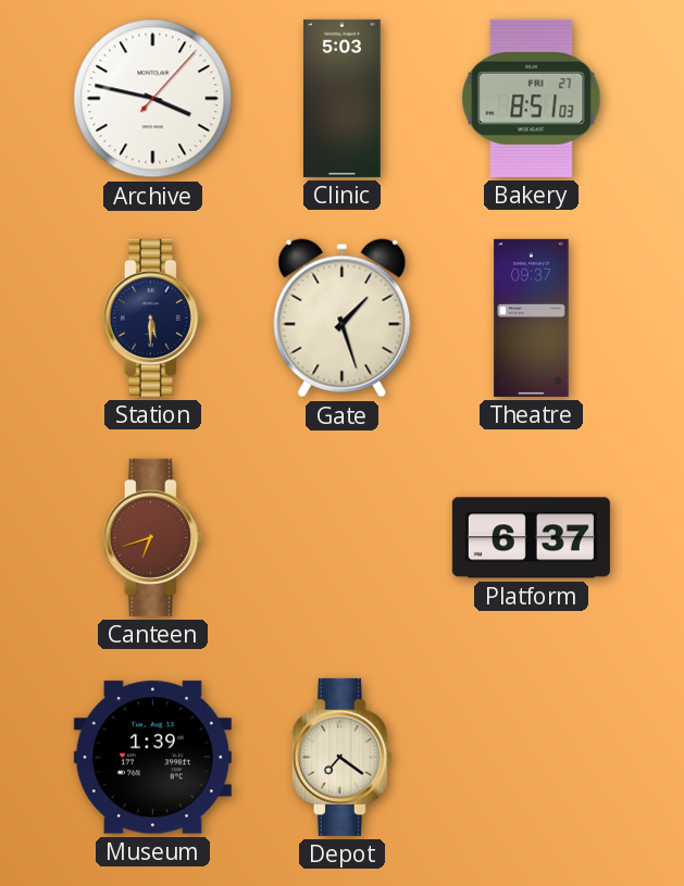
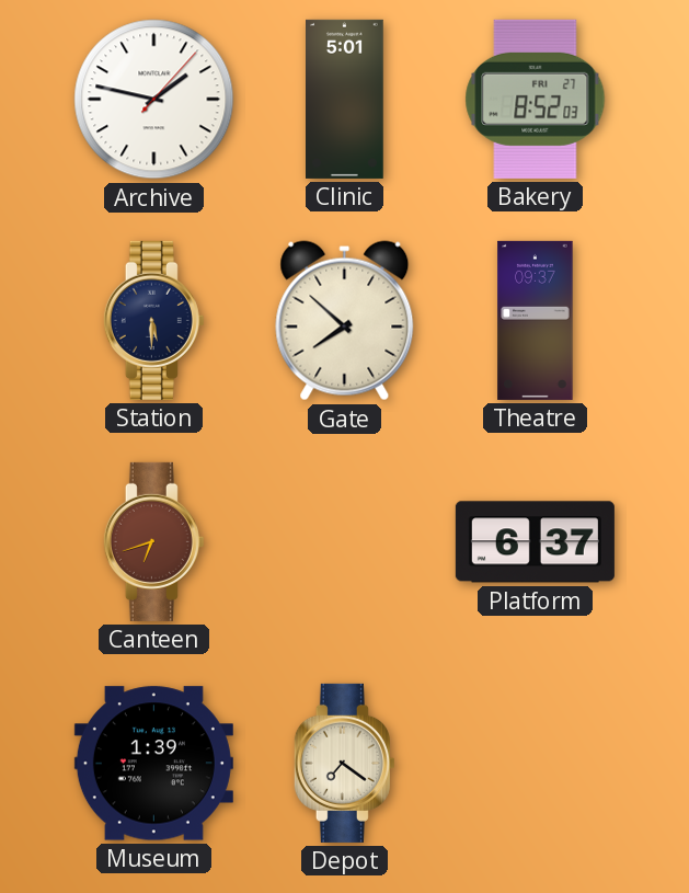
Archive: 3:47 -> 1:47
Clinic: 5:03 -> 5:01
Bakery: 8:51 -> 8:52
Gate: 1:27 -> 7:52
